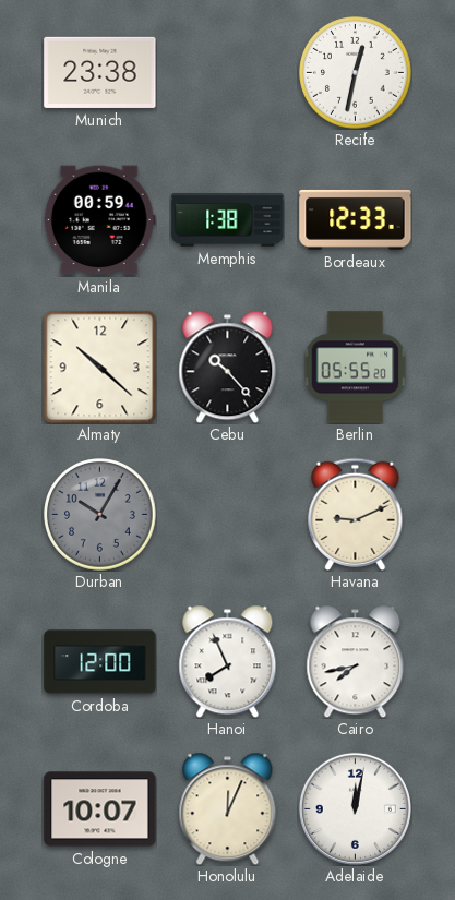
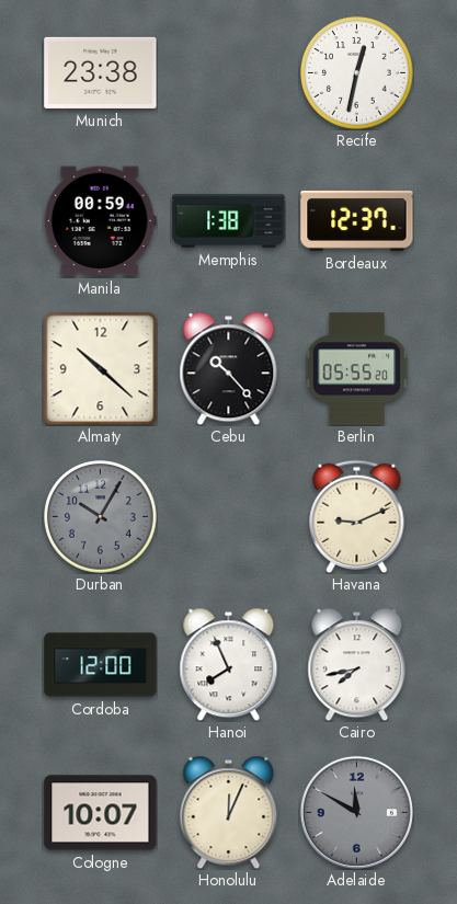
Bordeaux: 12:33 -> 12:37
Adelaide: 12:02 -> 11:50
Adelaide dial: white -> grey
